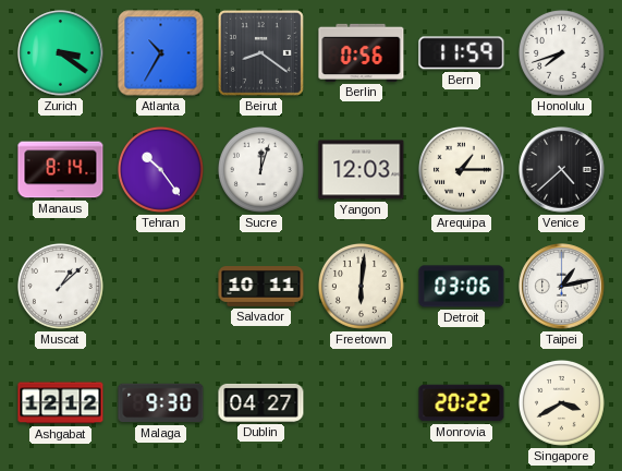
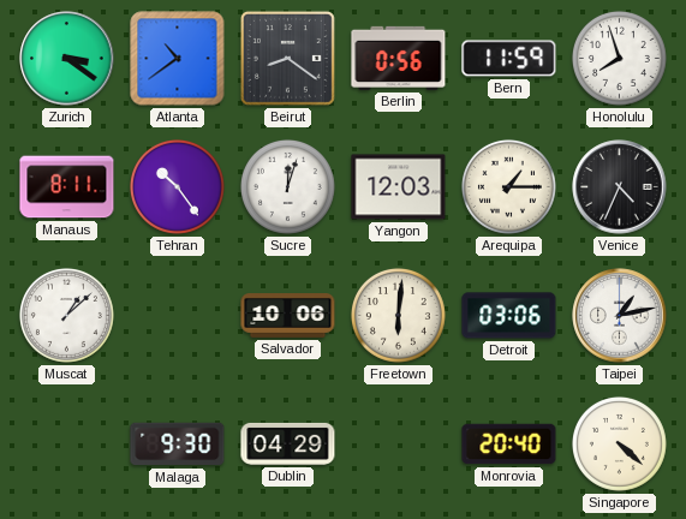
Atlanta: 10:35 -> 10:39
Honolulu: 7:42 -> 7:57
Manaus: 8:14 -> 8:11
Venice: 4:38 -> 4:34
Salvador: 10:11 -> 10:06
Ashgabat: 12:12 -> none
Dublin: 04:27 -> 04:29
Monrovia: 20:22 -> 20:40
Singapore: 3:40 -> 4:22
